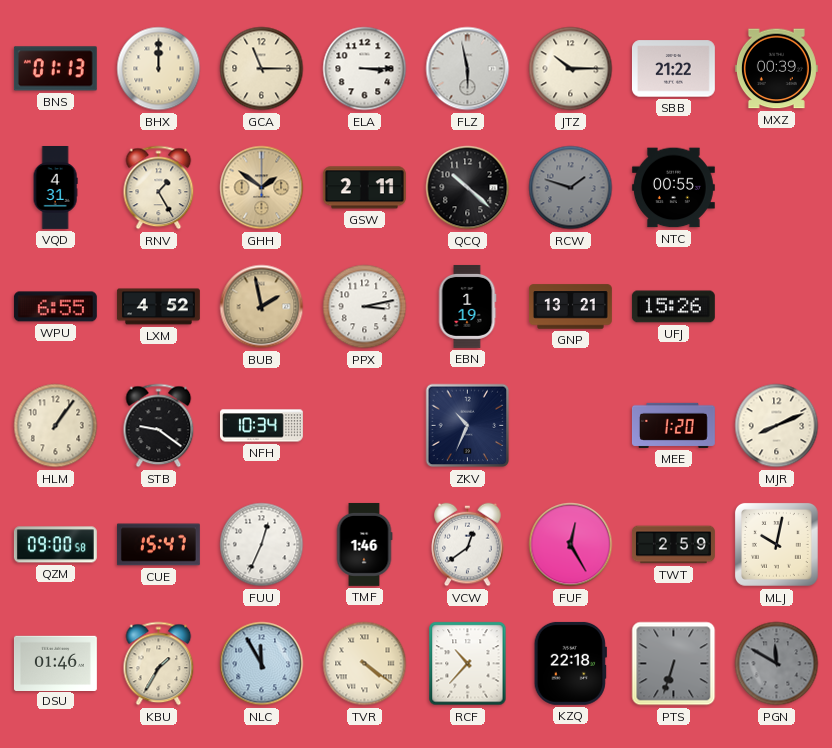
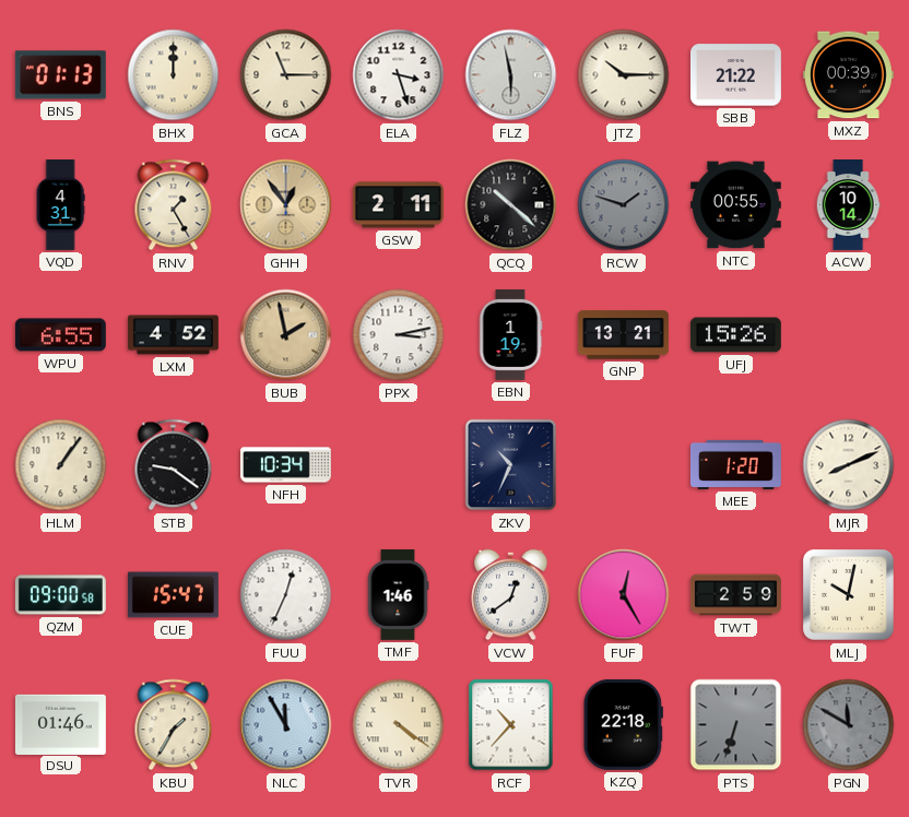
ELA: 3:15 -> 3:27
GHH: 1:51 -> 12:54
ACW: none -> 10:14
